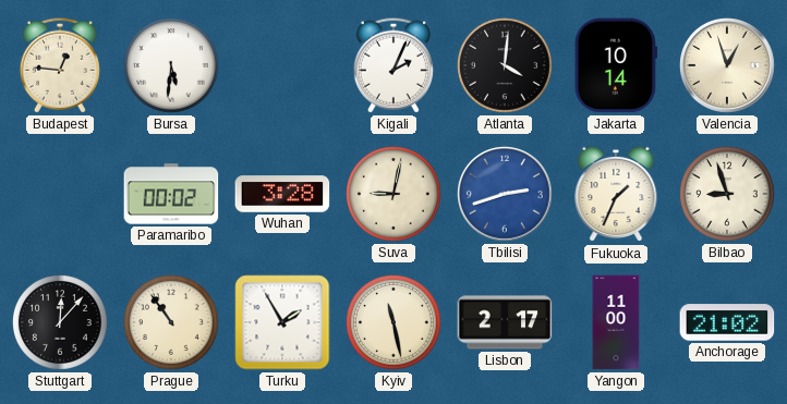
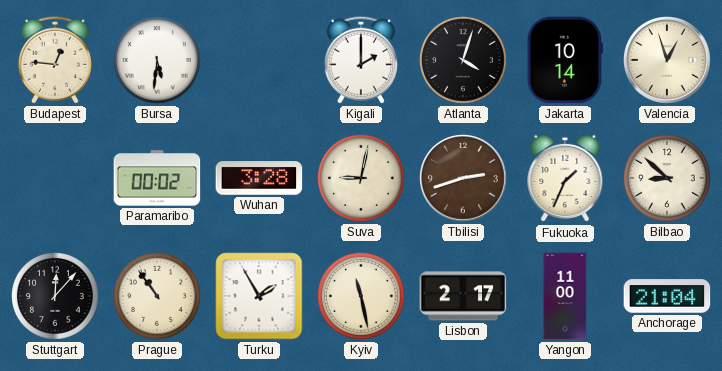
Kigali: 2:04 -> 2:00
Atlanta: 4:01 -> 4:03
Tbilisi dial: blue -> brown
Bilbao: 8:57 -> 8:52
Anchorage: 21:02 -> 21:04
